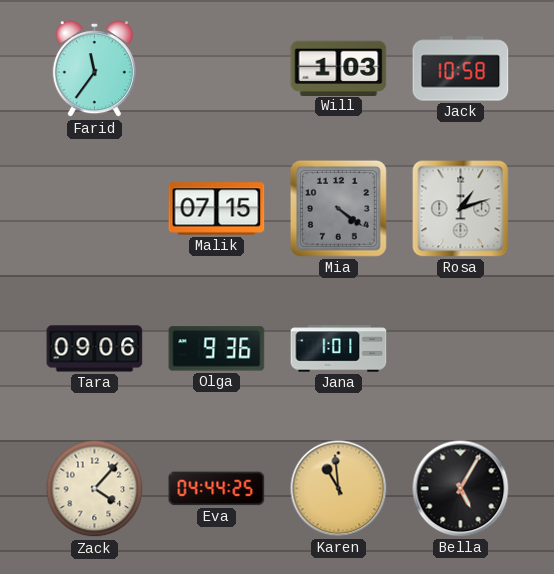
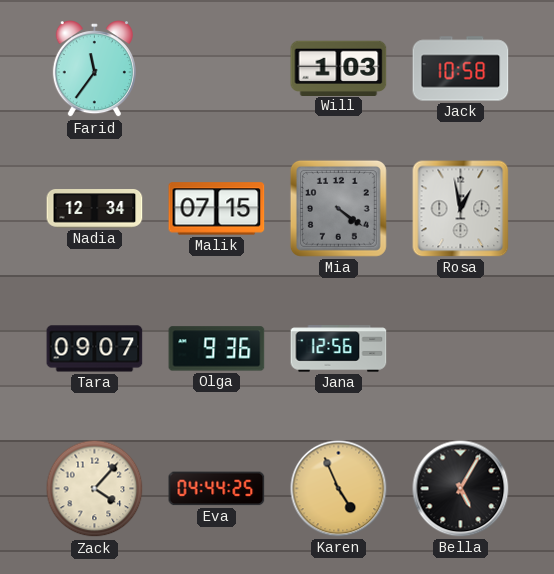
Nadia: none -> 12:34
Rosa: 1:12 -> 12:58
Tara: 09:06 -> 09:07
Jana: 1:01 -> 12:56
Karen: 10:59 -> 4:56
